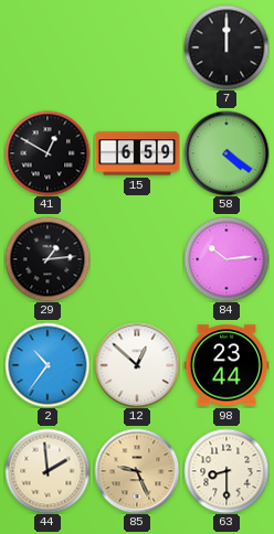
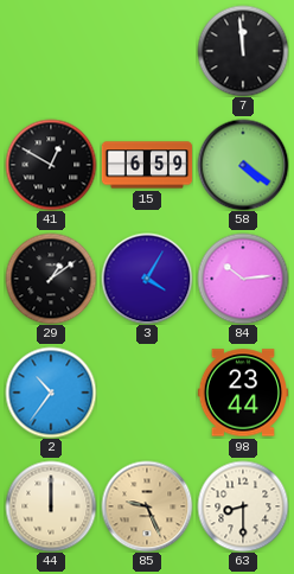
7: 12:00 -> 11:59
29: 1:14 -> 1:09
3: none -> 4:05
12: 12:52 -> none
44: 1:59 -> 12:00
